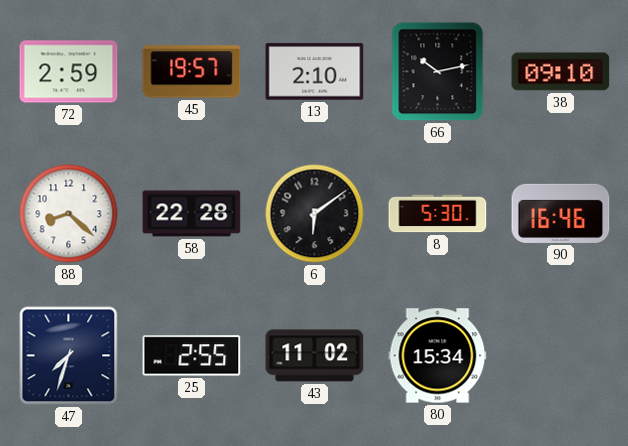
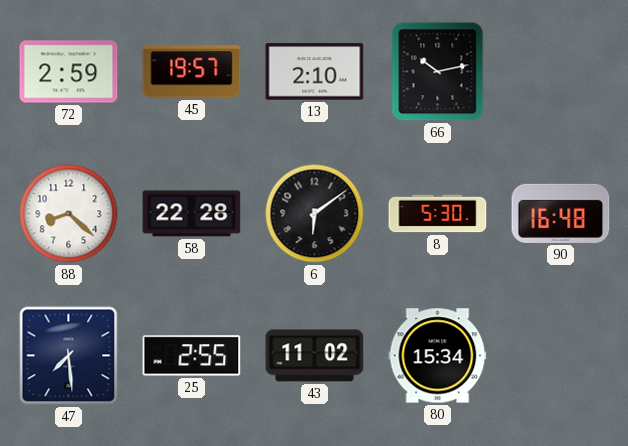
38: 09:10 -> none
90: 16:46 -> 16:48
47: 7:33 -> 7:29
